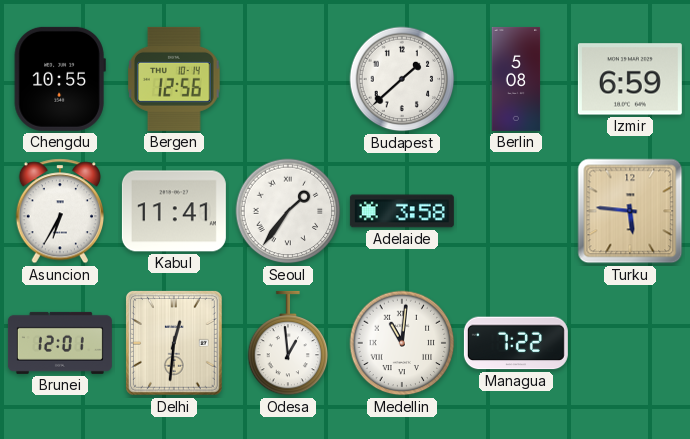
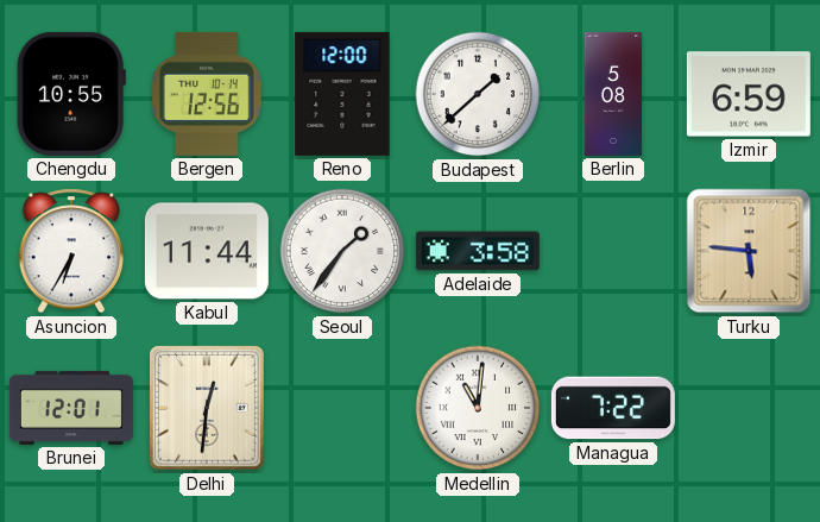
Reno: none -> 12:00
Kabul: 11:41 -> 11:44
Odesa: 12:59 -> none
